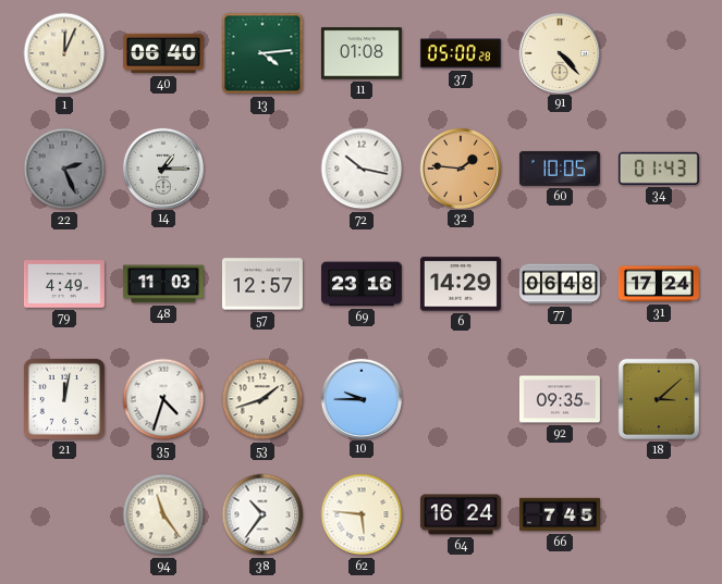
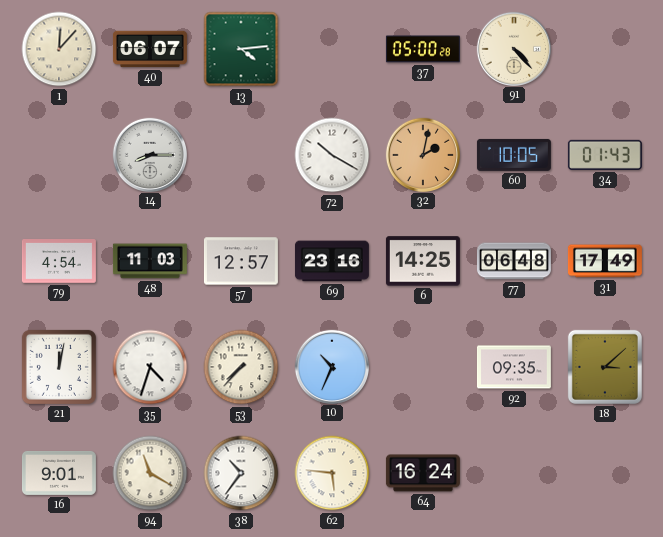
1: 12:04 -> 12:07
40: 06:40 -> 06:07
11: 01:08 -> none
22: 2:26 -> none
14: 1:15 -> 8:15
72: 10:17 -> 10:20
32: 1:46 -> 2:02
79: 4:49 -> 4:54
6: 14:29 -> 14:25
31: 17:24 -> 17:49
53: 1:42 -> 7:37
10: 9:45 -> 10:34
16: none -> 9:01
94: 11:24 -> 11:20
66: 7:45 -> none
